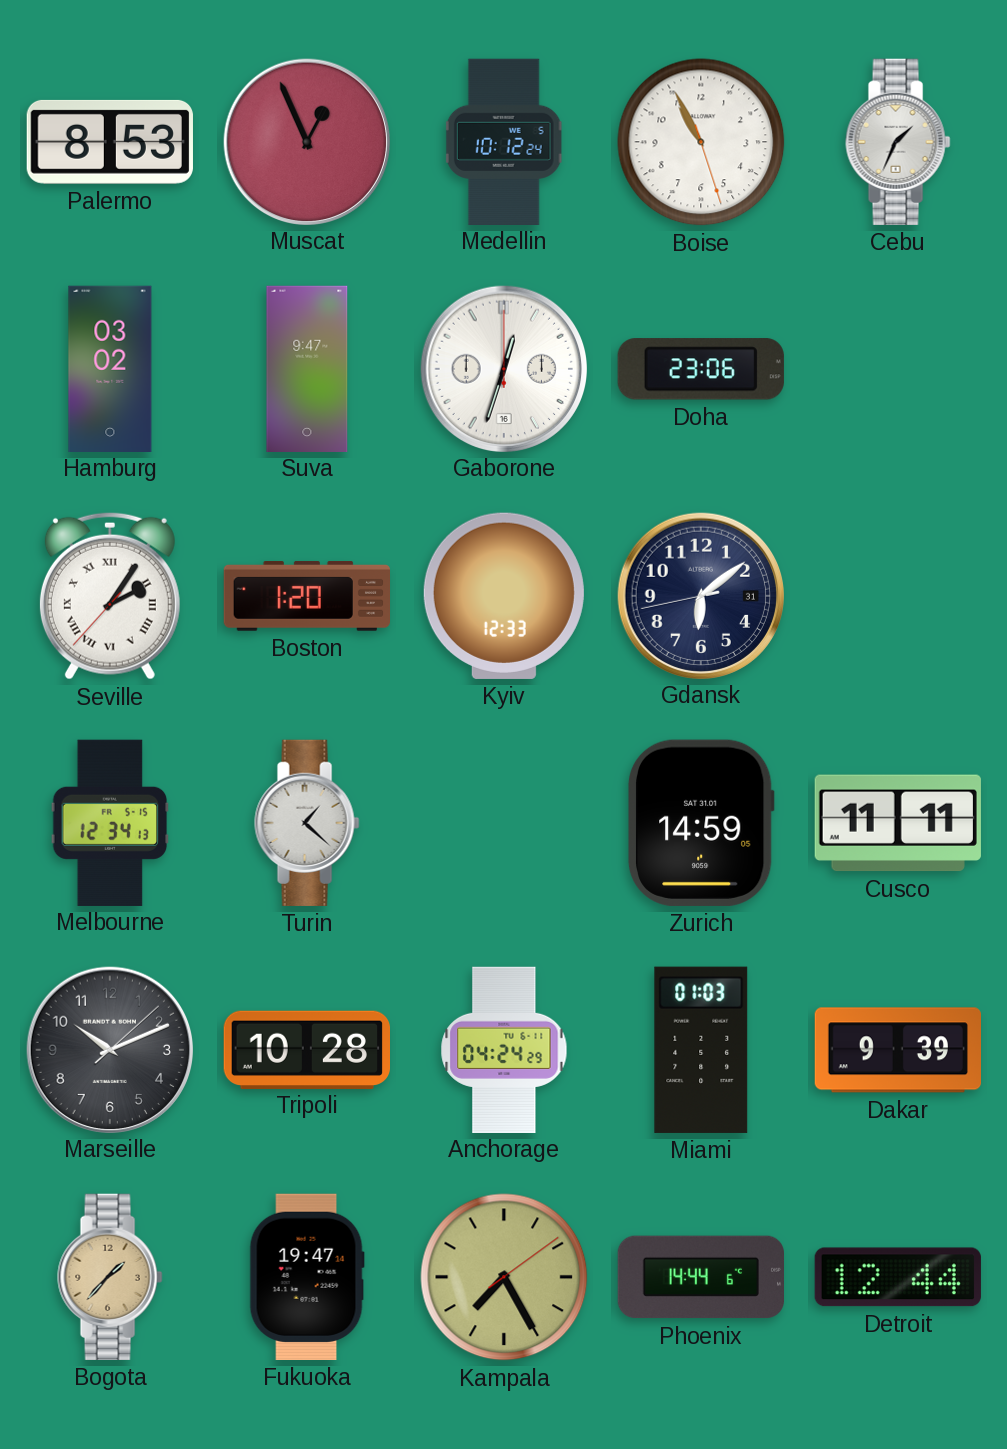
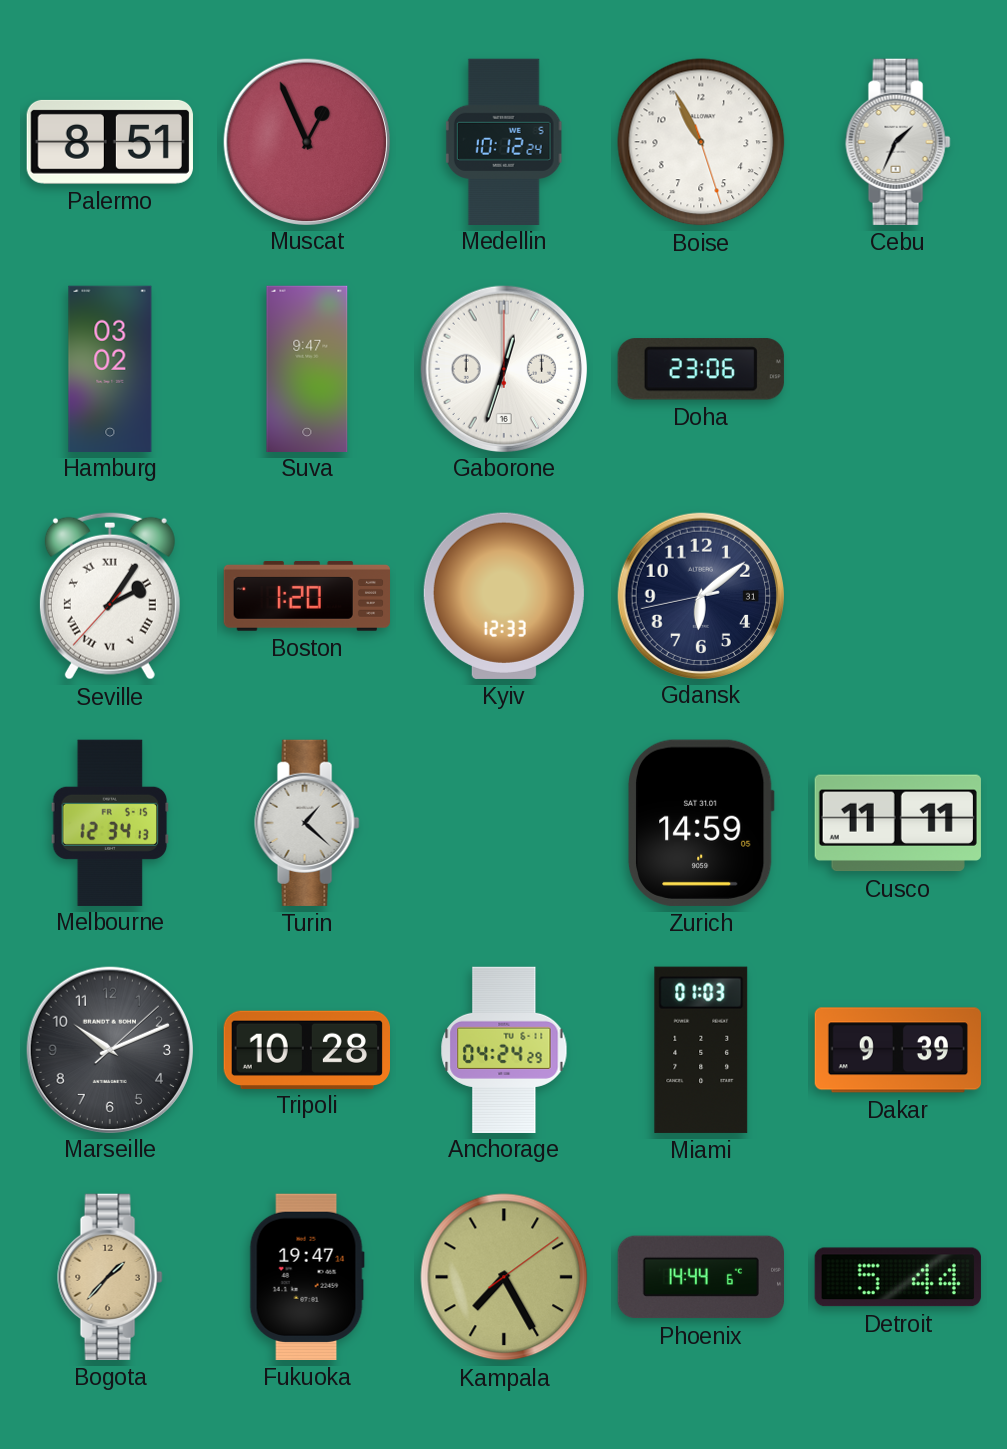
Palermo: 8:53 -> 8:51
Detroit: 12:44 -> 5:44
